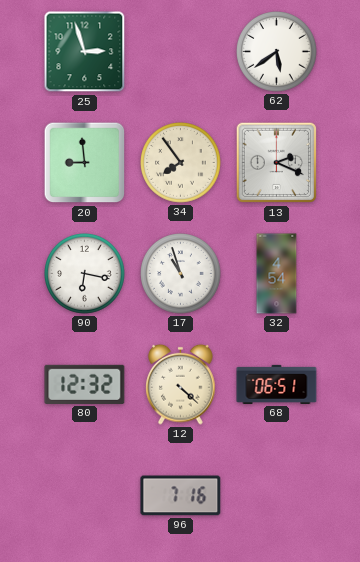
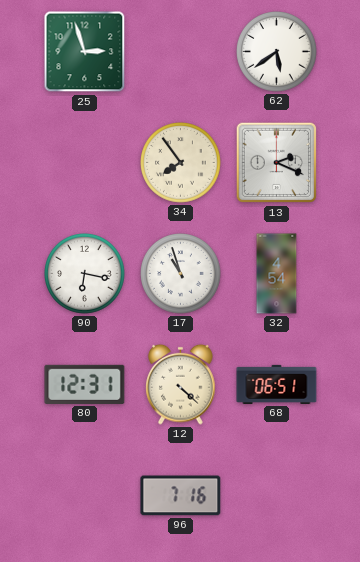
20: 8:59 -> none
80: 12:32 -> 12:31
